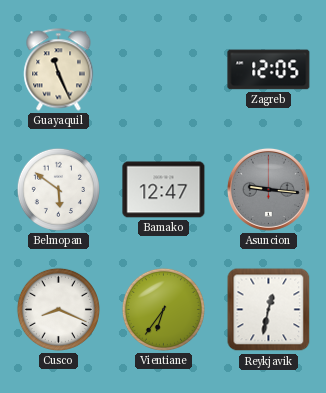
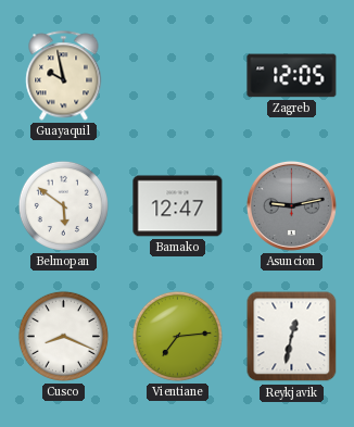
Guayaquil: 11:26 -> 9:58
Asuncion: 9:16 -> 9:13
Vientiane: 6:36 -> 7:14
